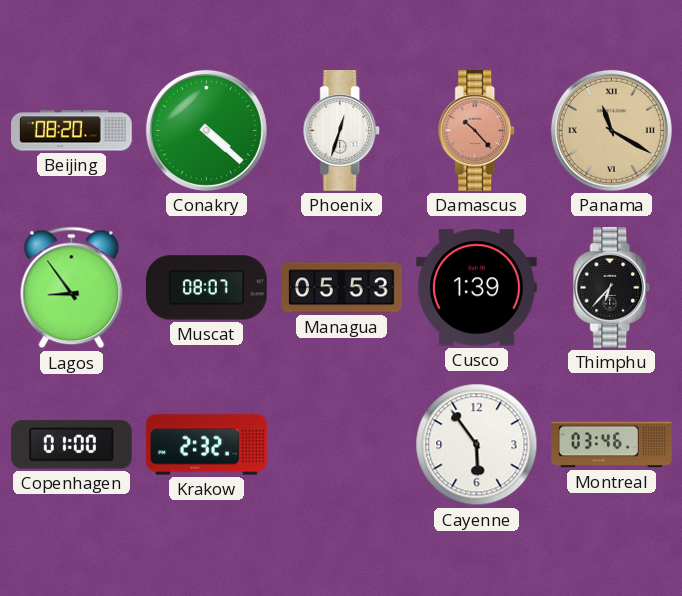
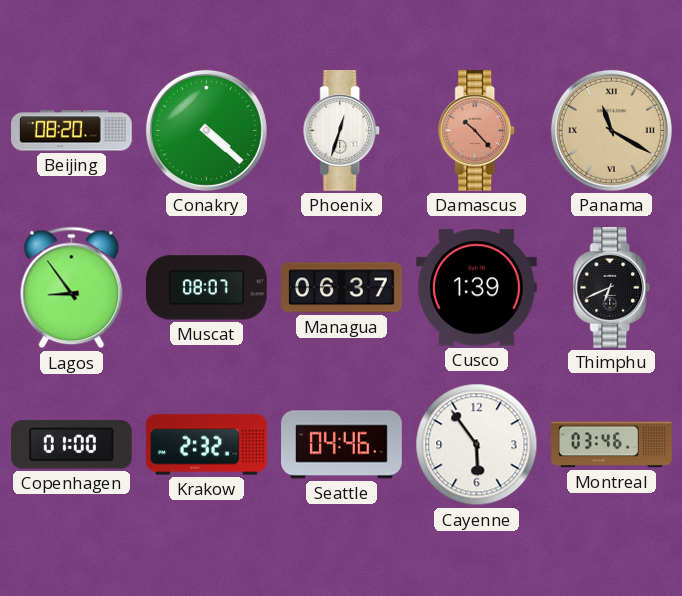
Managua: 05:53 -> 06:37
Thimphu: 6:37 -> 6:41
Seattle: none -> 04:46
